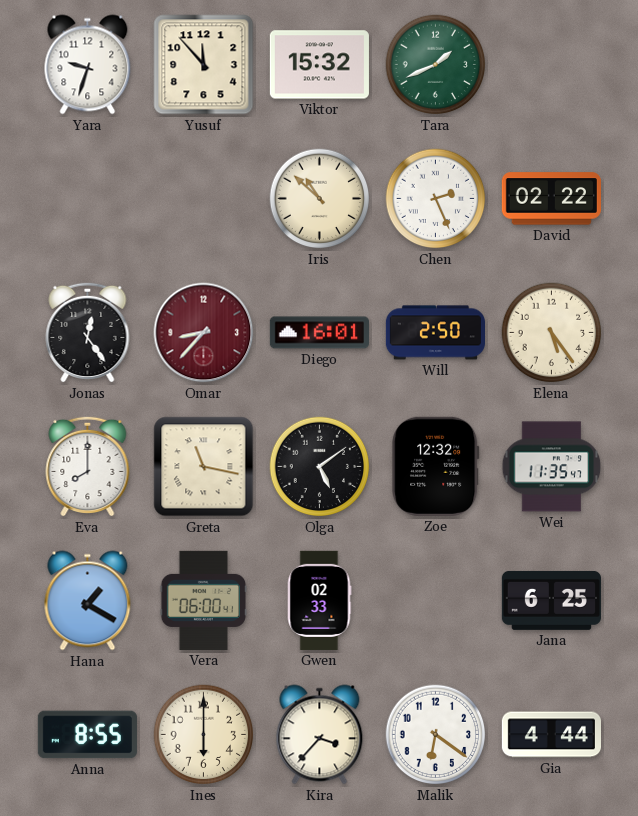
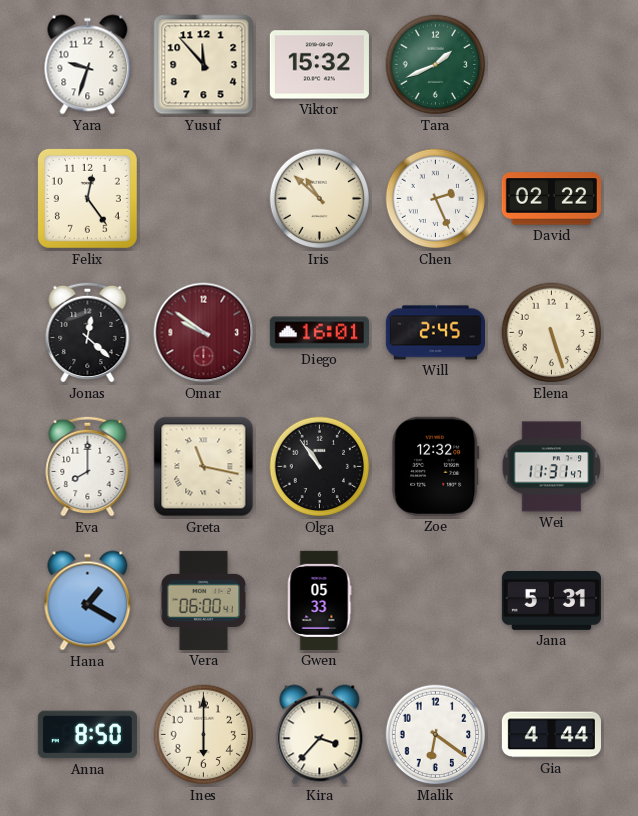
Felix: none -> 12:24
Jonas: 12:24 -> 12:22
Omar: 8:37 -> 9:51
Will: 2:50 -> 2:45
Elena: 5:24 -> 5:27
Olga: 5:09 -> 10:54
Wei: 11:35 -> 11:31
Gwen: 02:33 -> 05:33
Jana: 6:25 -> 5:31
Anna: 8:55 -> 8:50
